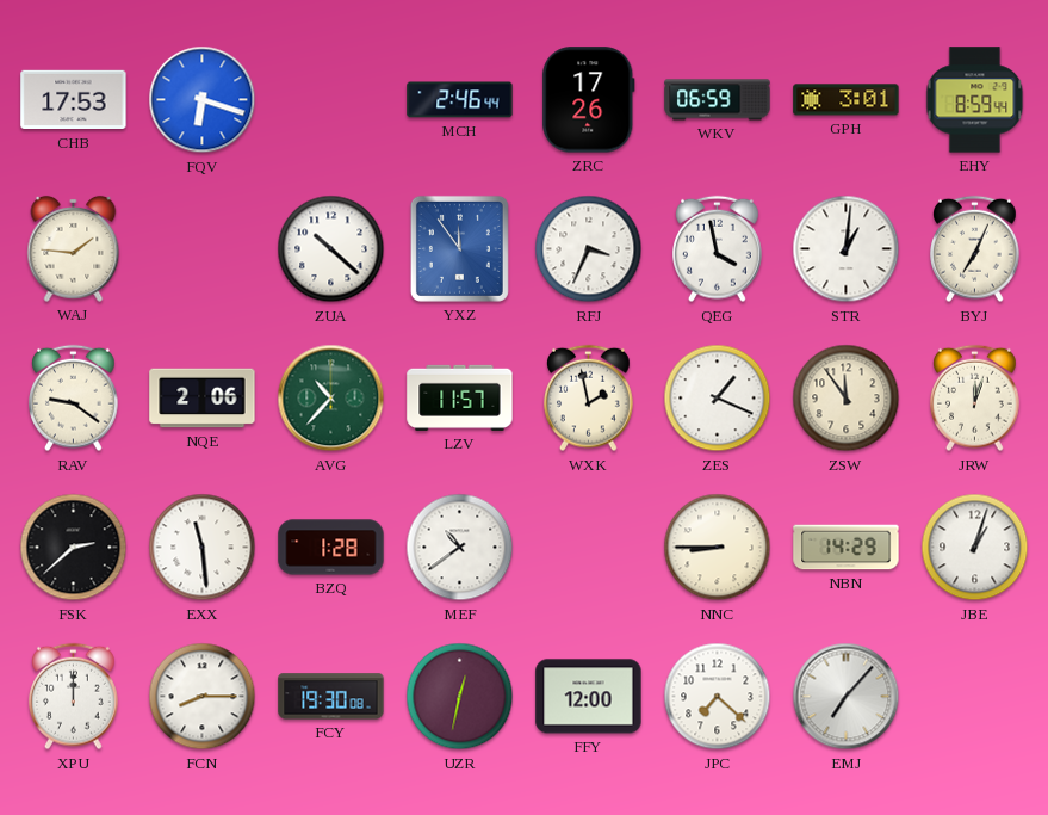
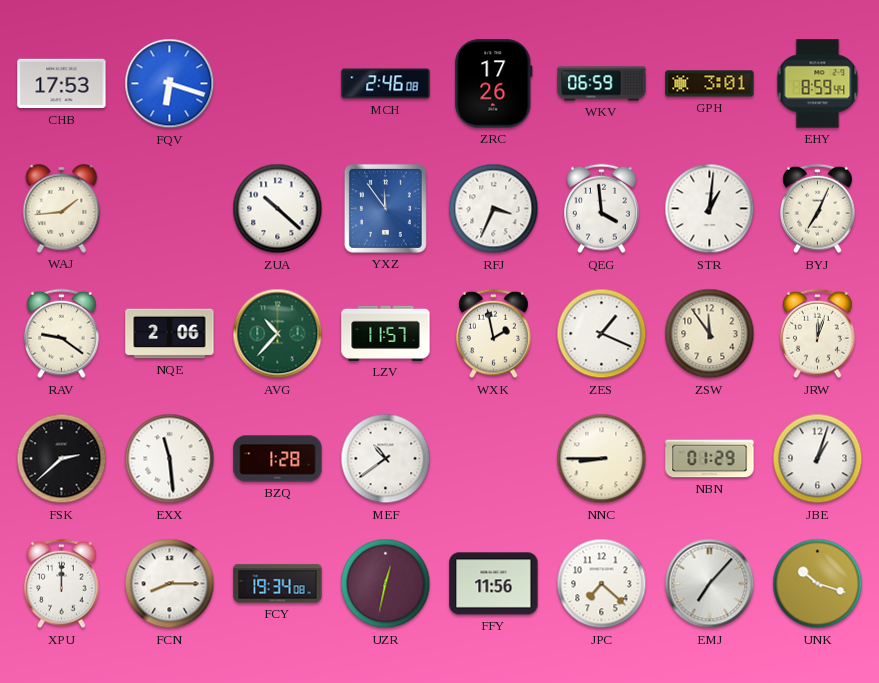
MCH: 2:46:44 -> 2:46:08
WAJ: 1:46 -> 1:44
QEG: 3:58 -> 3:59
NBN: 14:29 -> 01:29
FCY: 19:30 -> 19:34
FFY: 12:00 -> 11:56
UNK: none -> 10:18
